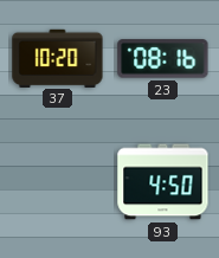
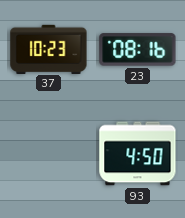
37: 10:20 -> 10:23
